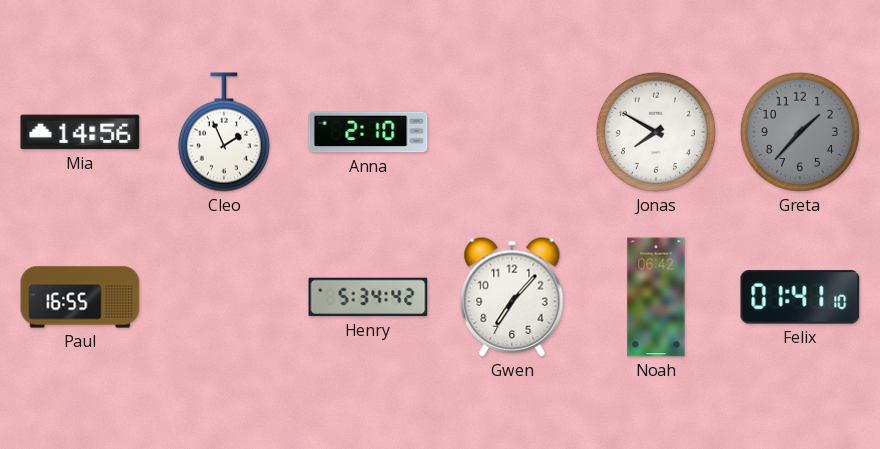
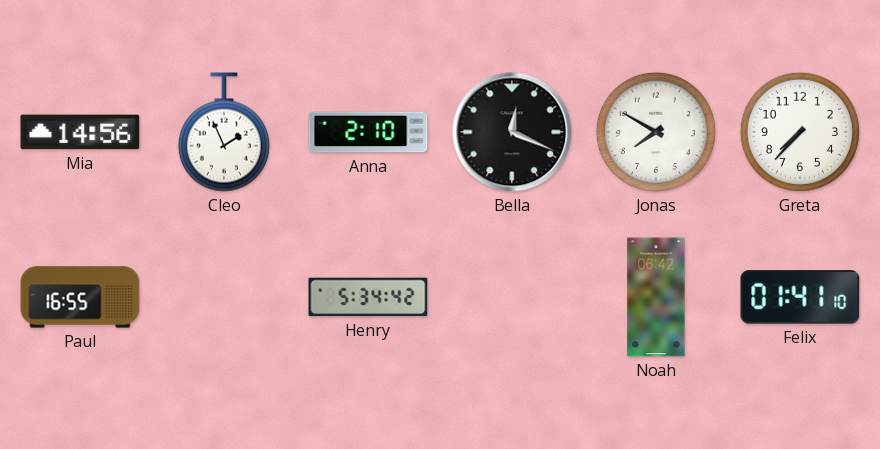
Bella: none -> 12:19
Greta: 1:37 -> 7:37
Greta dial: grey -> white
Gwen: 7:07 -> none
